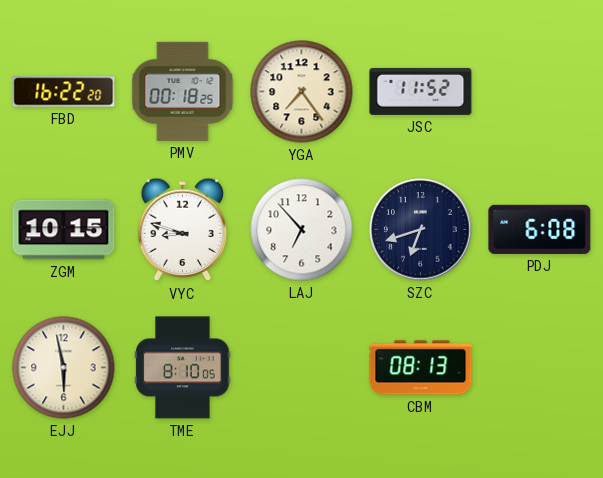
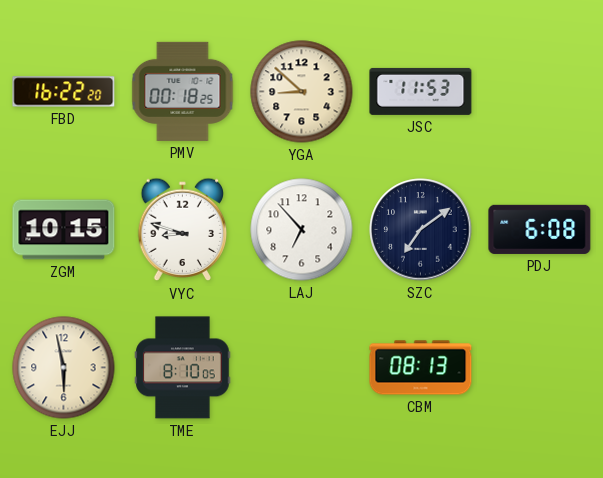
YGA: 7:24 -> 8:52
JSC: 11:52 -> 11:53
SZC: 6:42 -> 7:09
